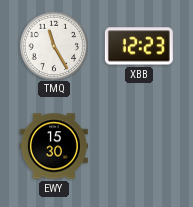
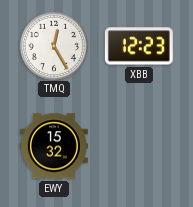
TMQ: 11:25 -> 12:25
EWY: 15:30 -> 15:32
